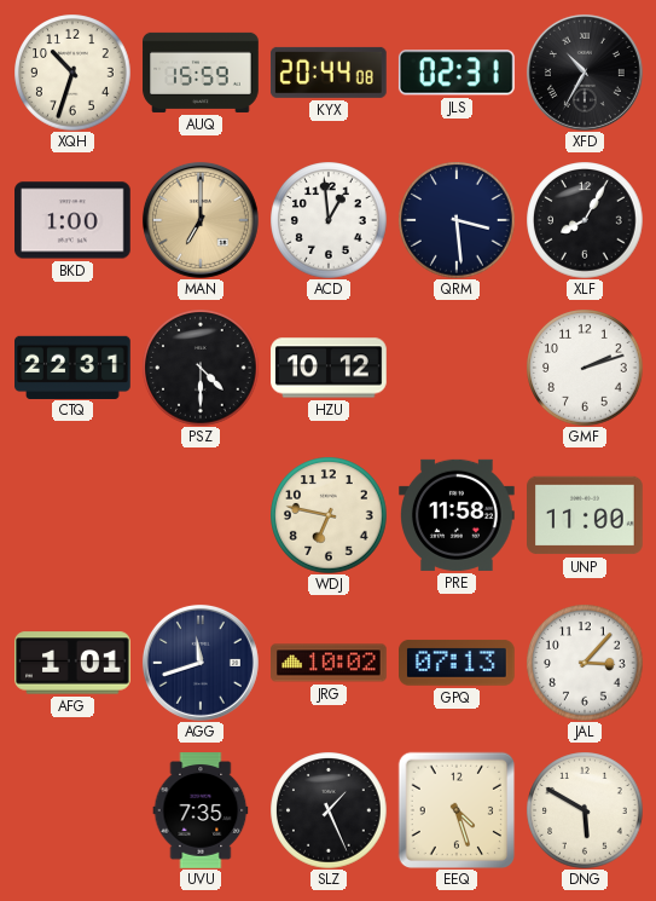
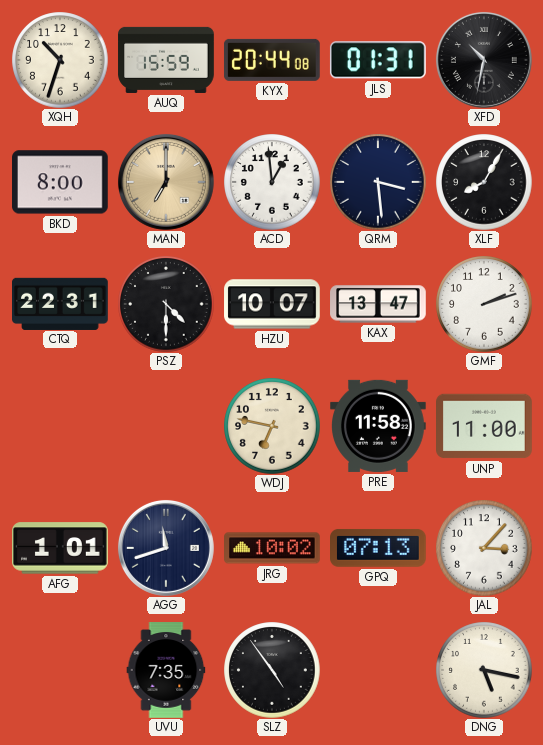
JLS: 02:31 -> 01:31
XFD: 10:35 -> 10:32
BKD: 1:00 -> 8:00
HZU: 10:12 -> 10:07
KAX: none -> 13:47
SLZ: 1:26 -> 4:54
EEQ: 4:27 -> none
DNG: 5:50 -> 5:17
